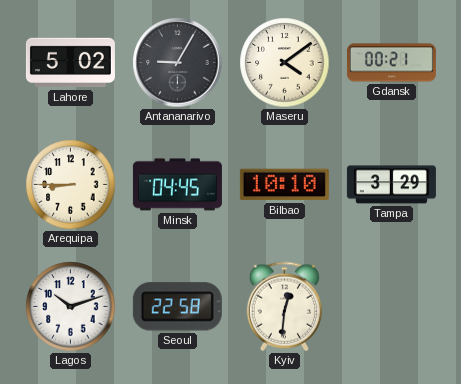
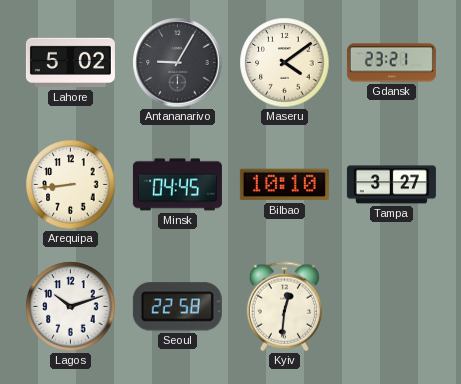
Gdansk: 00:21 -> 23:21
Arequipa: 8:45 -> 8:44
Tampa: 3:29 -> 3:27
